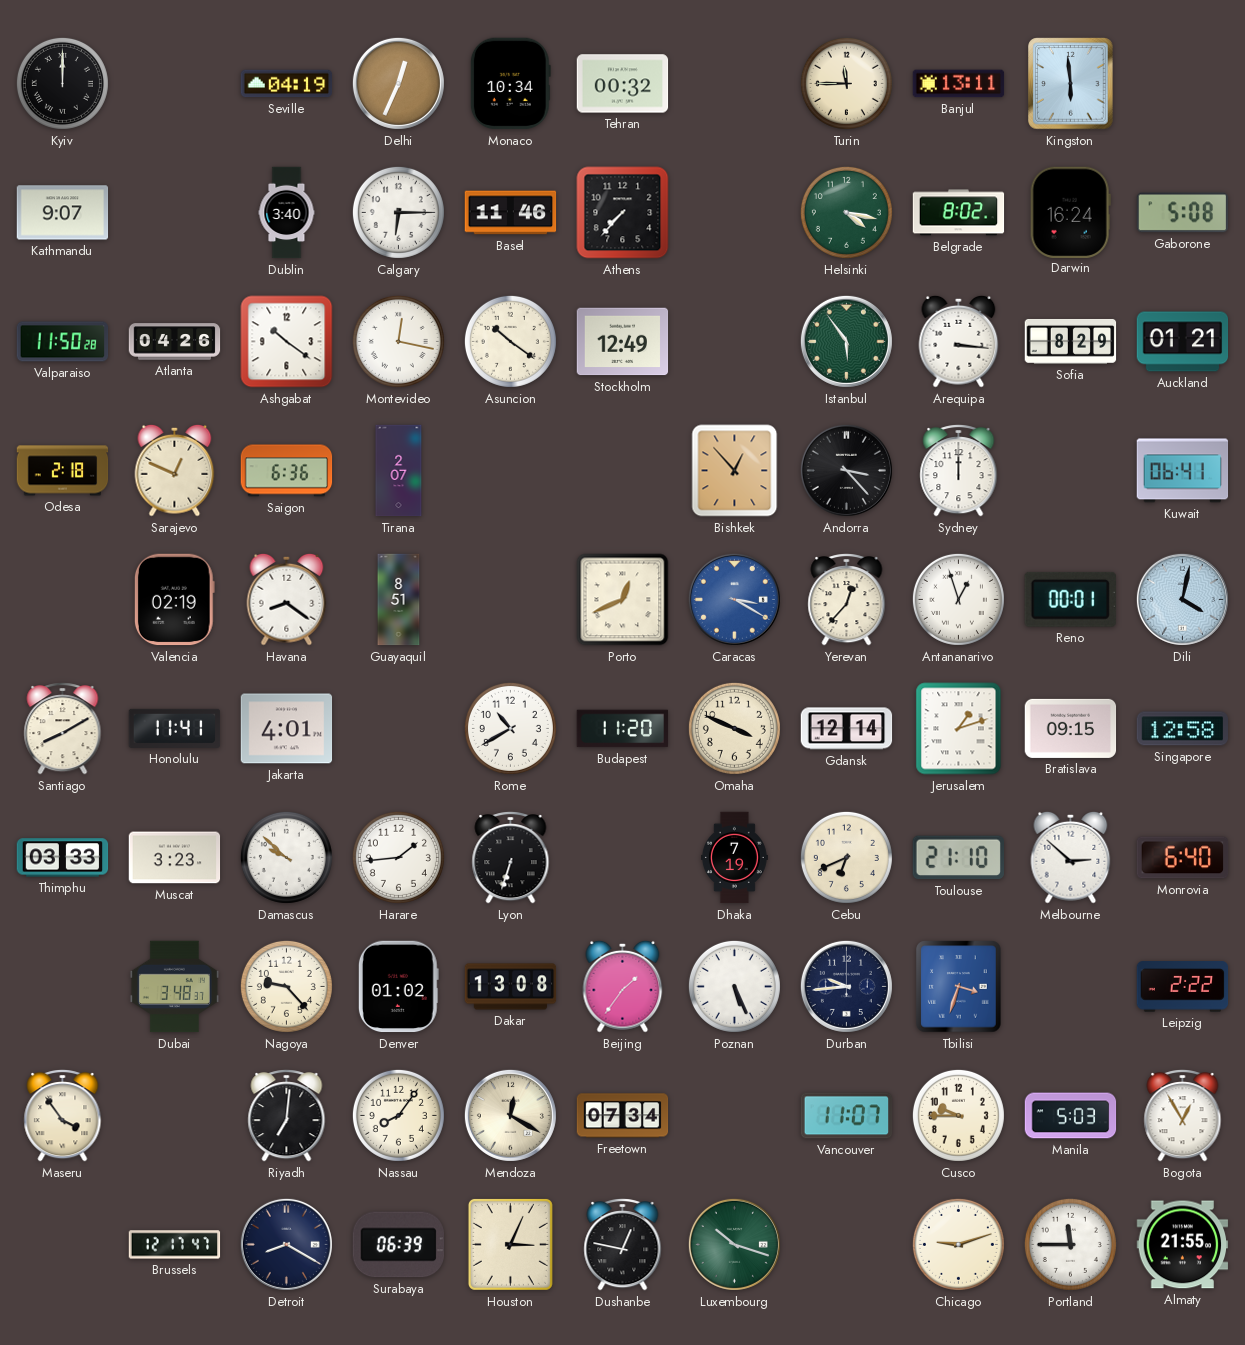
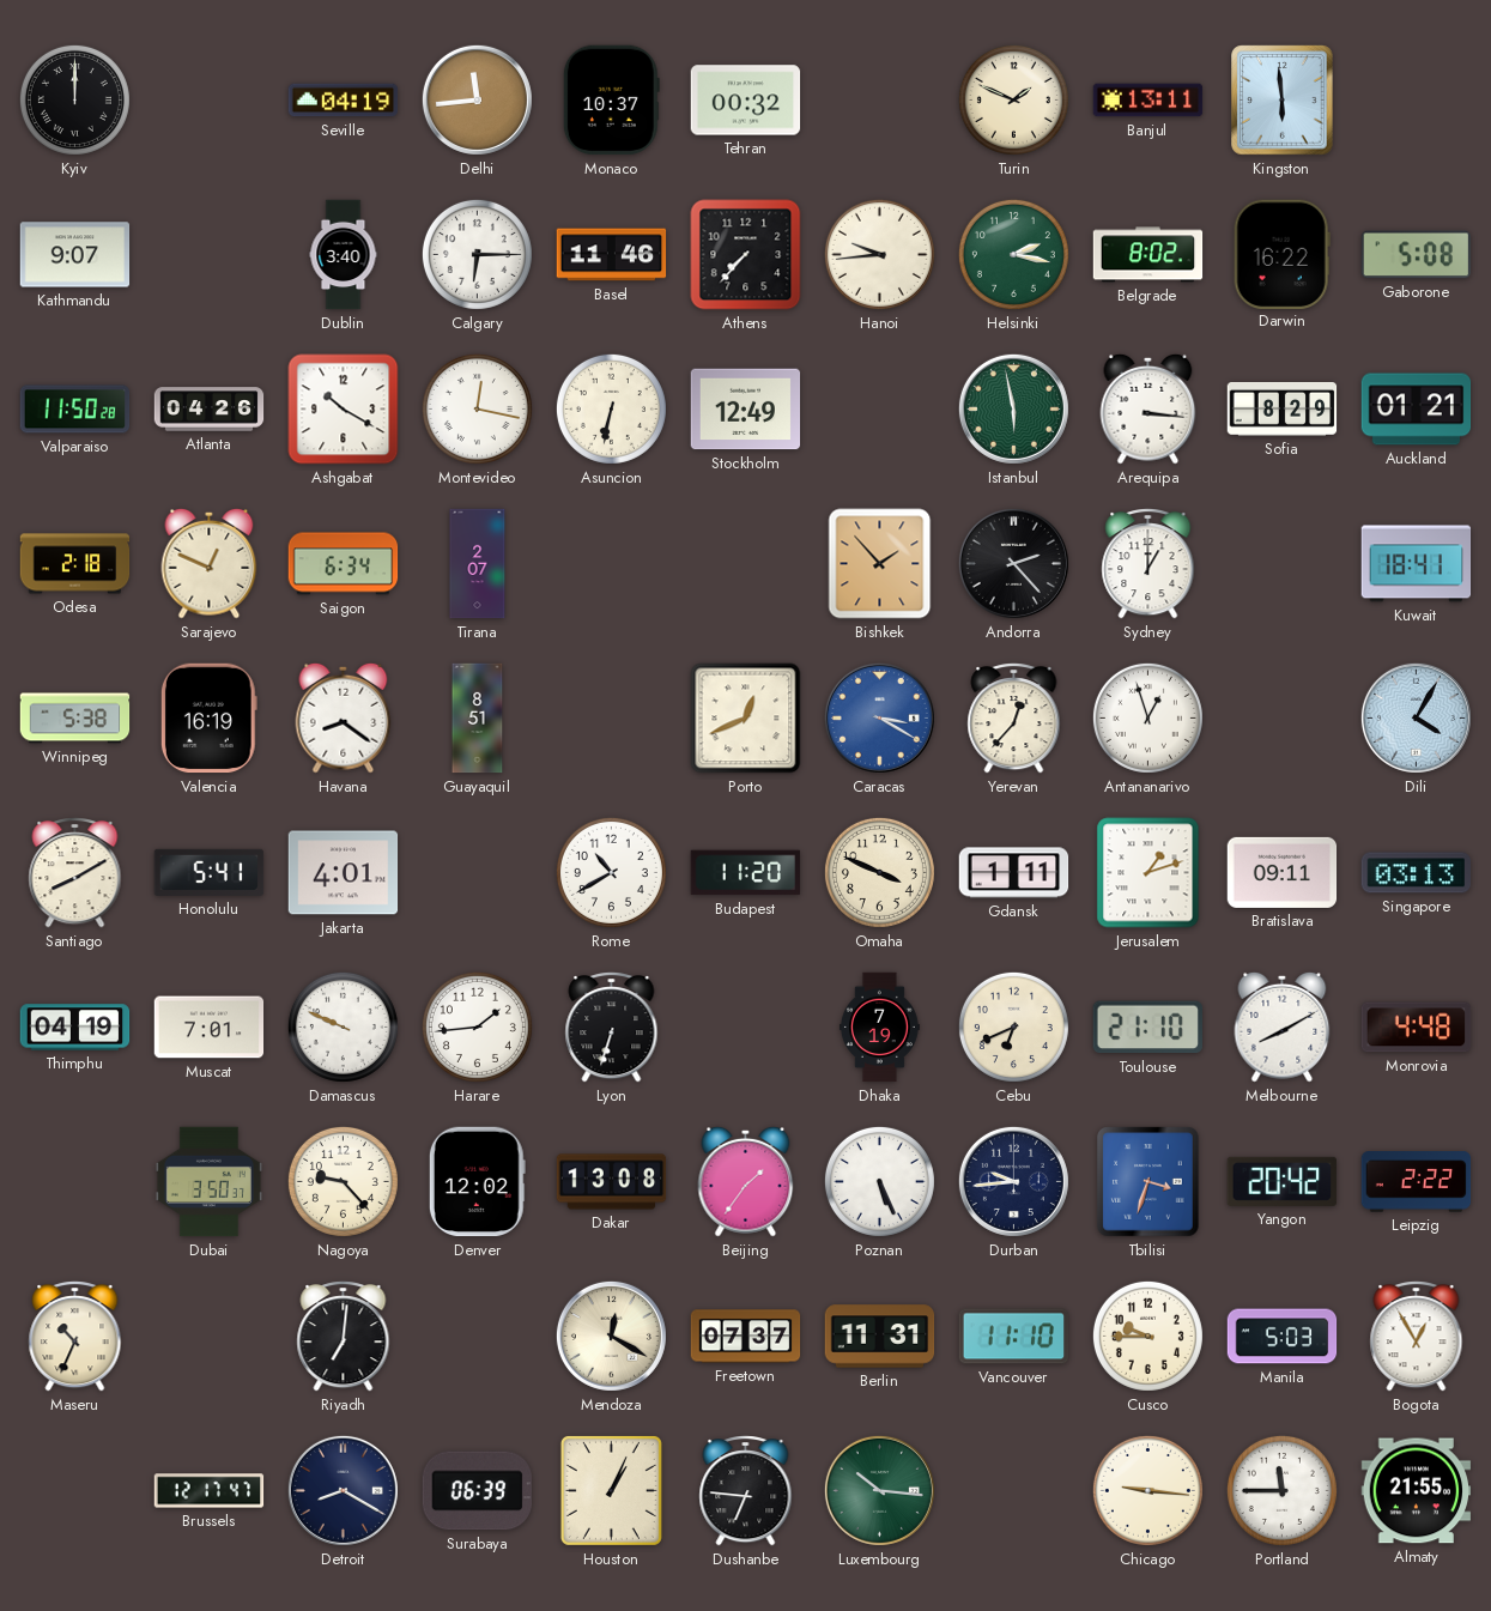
Delhi: 12:34 -> 11:44
Monaco: 10:34 -> 10:37
Turin: 11:45 -> 1:49
Hanoi: none -> 9:44
Helsinki: 4:17 -> 2:17
Darwin: 16:24 -> 16:22
Ashgabat: 10:21 -> 10:20
Asuncion: 10:21 -> 6:32
Istanbul: 5:54 -> 5:58
Saigon: 6:36 -> 6:34
Bishkek: 12:53 -> 1:53
Andorra: 3:23 -> 2:23
Sydney: 12:00 -> 1:00
Kuwait: 06:41 -> 18:41
Winnipeg: none -> 5:38
Valencia: 02:19 -> 16:19
Reno: 00:01 -> none
Dili: 4:02 -> 4:05
Honolulu: 11:41 -> 5:41
Gdansk: 12:14 -> 1:11
Bratislava: 09:15 -> 09:11
Singapore: 12:58 -> 03:13
Thimphu: 03:33 -> 04:19
Muscat: 3:23 -> 7:01
Damascus: 9:52 -> 9:49
Melbourne: 2:52 -> 8:10
Monrovia: 6:40 -> 4:48
Dubai: 3:48 -> 3:50
Denver: 01:02 -> 12:02
Yangon: none -> 20:42
Maseru: 3:54 -> 10:34
Nassau: 8:06 -> none
Freetown: 07:34 -> 07:37
Berlin: none -> 11:31
Vancouver: 11:07 -> 11:10
Houston: 3:04 -> 1:04
Dushanbe: 12:47 -> 6:46
Luxembourg: 10:18 -> 10:16
Chicago: 9:12 -> 9:16
